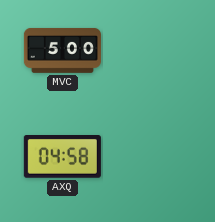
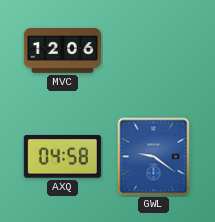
MVC: 5:00 -> 12:06
GWL: none -> 9:21
